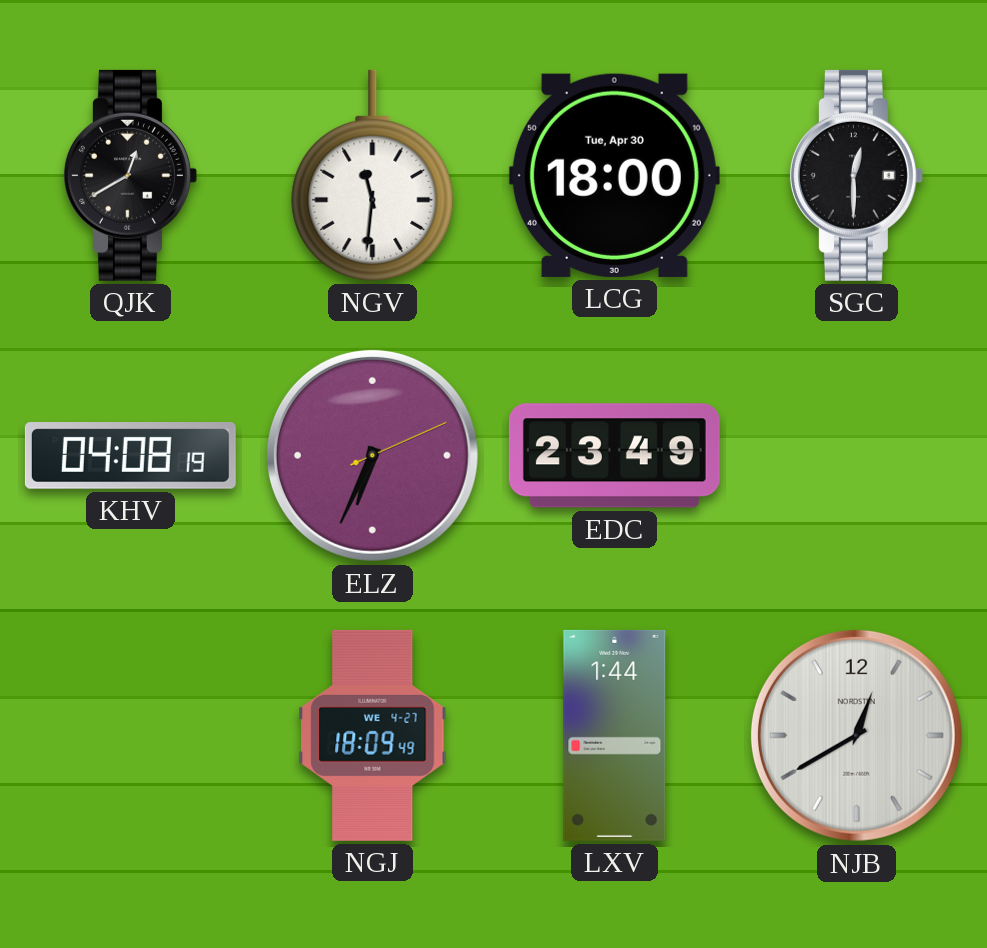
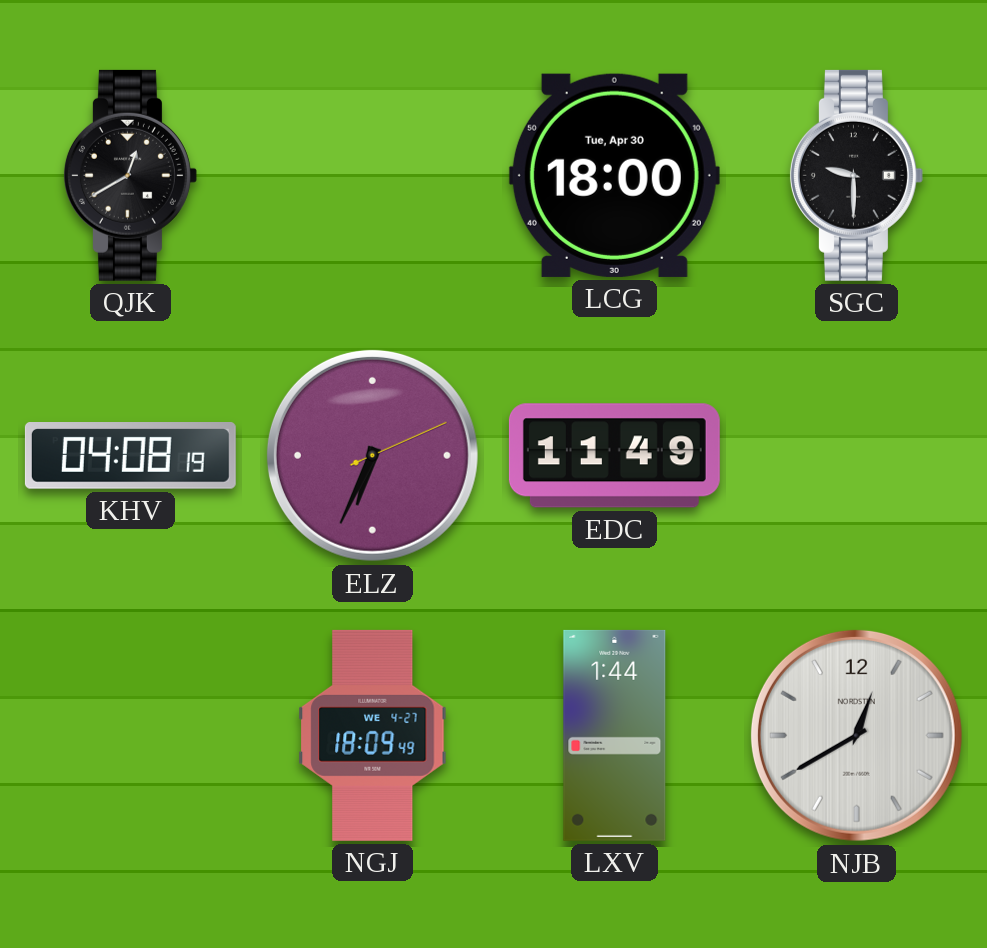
NGV: 11:31 -> none
SGC: 12:30 -> 9:30
EDC: 23:49 -> 11:49
